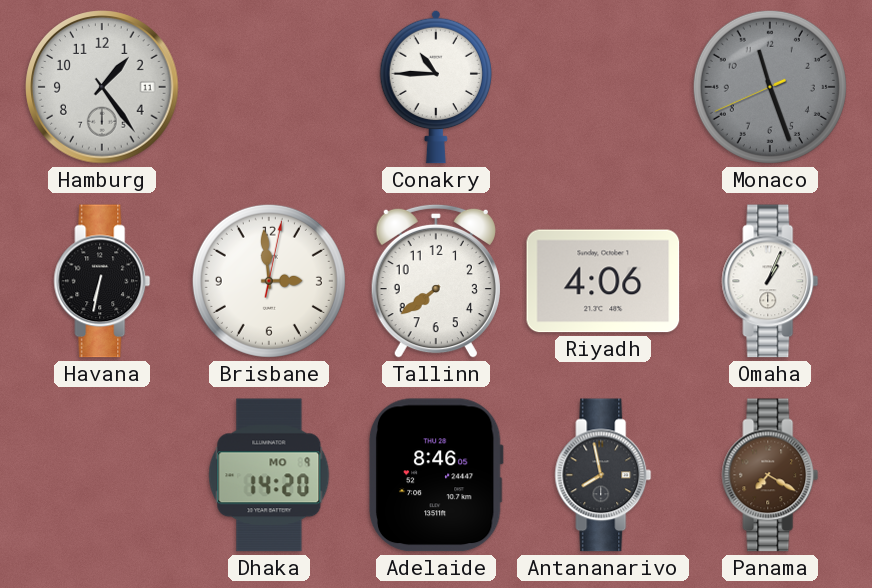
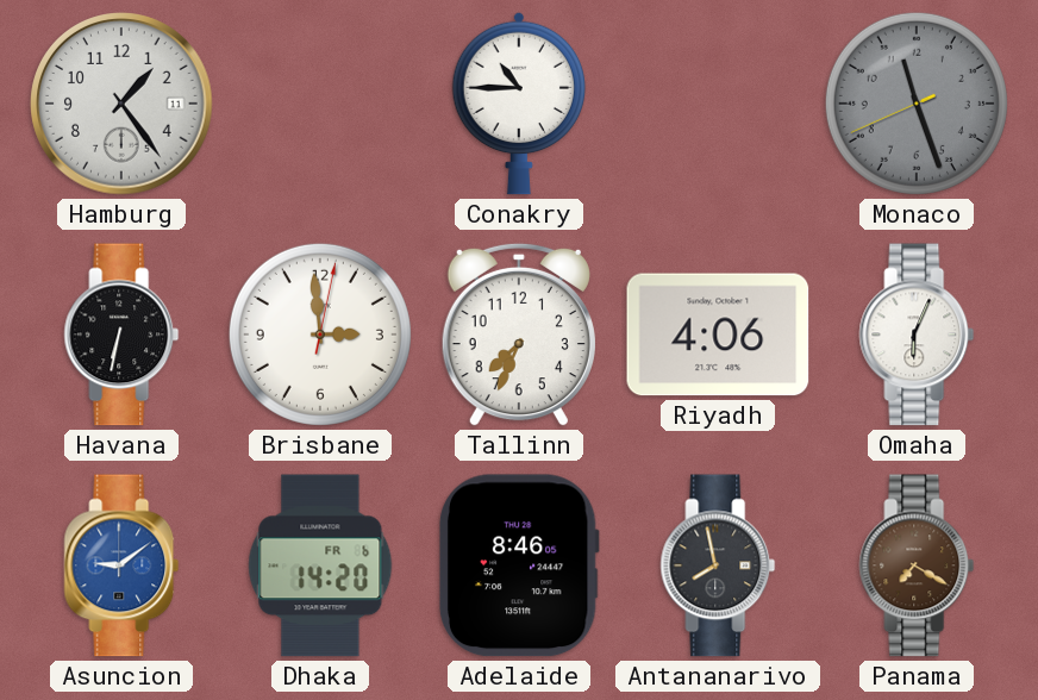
Tallinn: 7:39 -> 7:34
Omaha: 1:04 -> 6:04
Asuncion: none -> 9:09
Dhaka date: MO 9 -> FR 6
